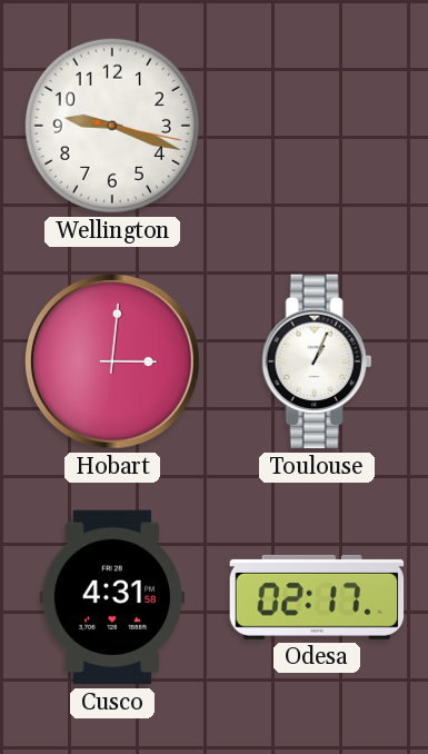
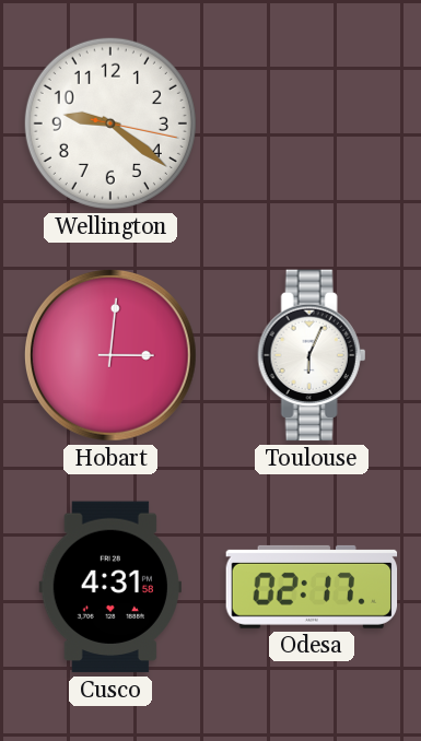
Wellington: 9:18 -> 9:21
Toulouse: 1:04 -> 6:04
